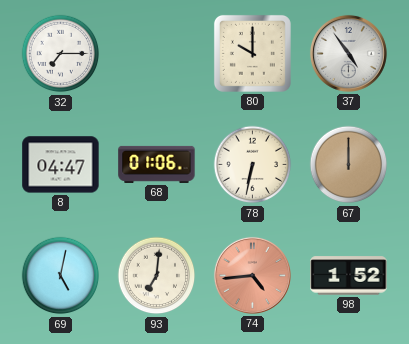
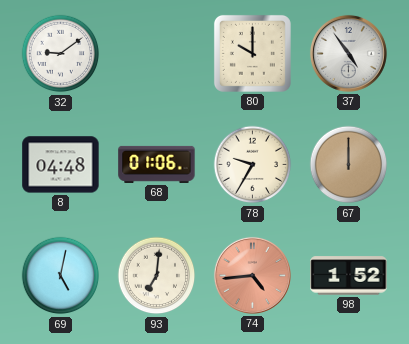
32: 7:15 -> 9:09
8: 04:47 -> 04:48
78: 6:32 -> 9:35
